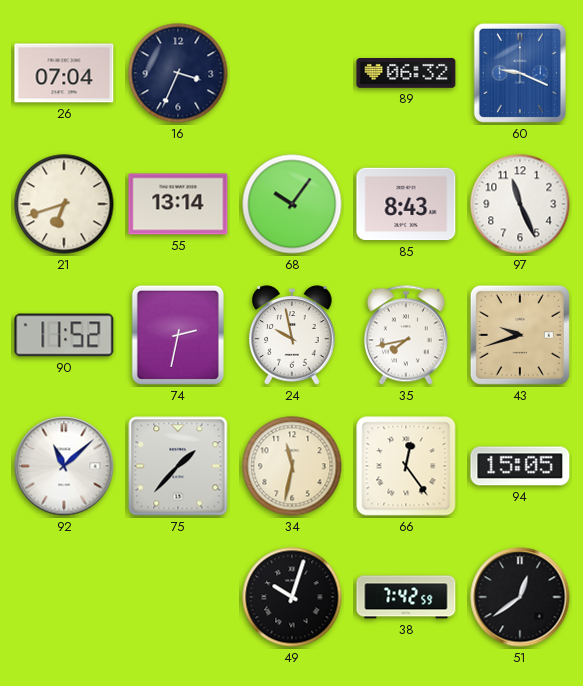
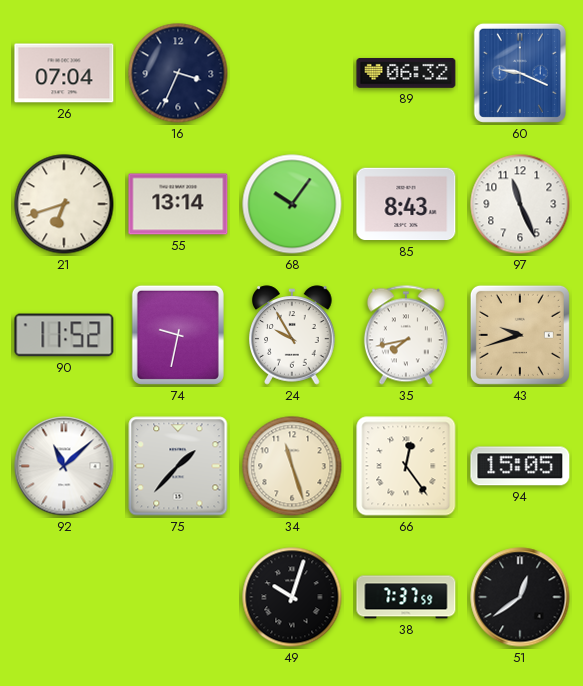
74: 2:32 -> 9:32
24: 9:58 -> 9:55
34: 11:32 -> 11:27
38: 7:42 -> 7:37
